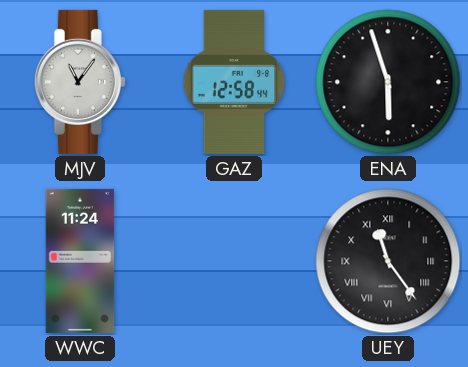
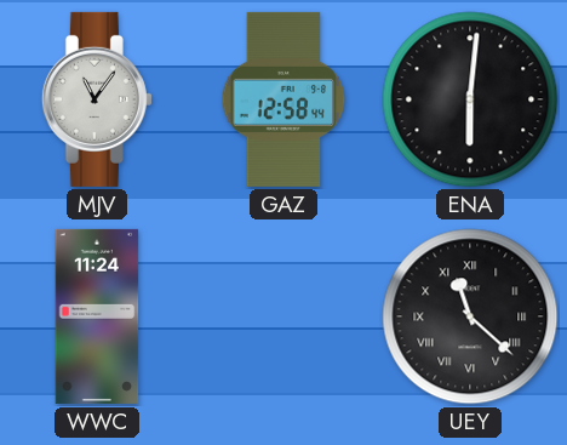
ENA: 5:57 -> 6:01
UEY: 11:24 -> 11:22
